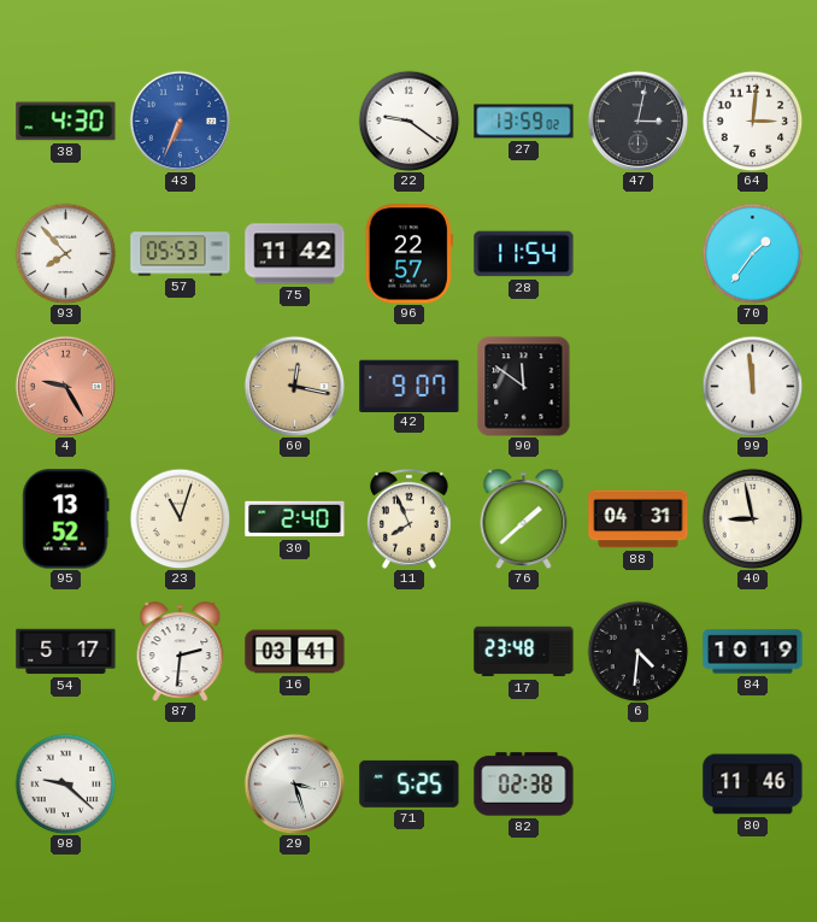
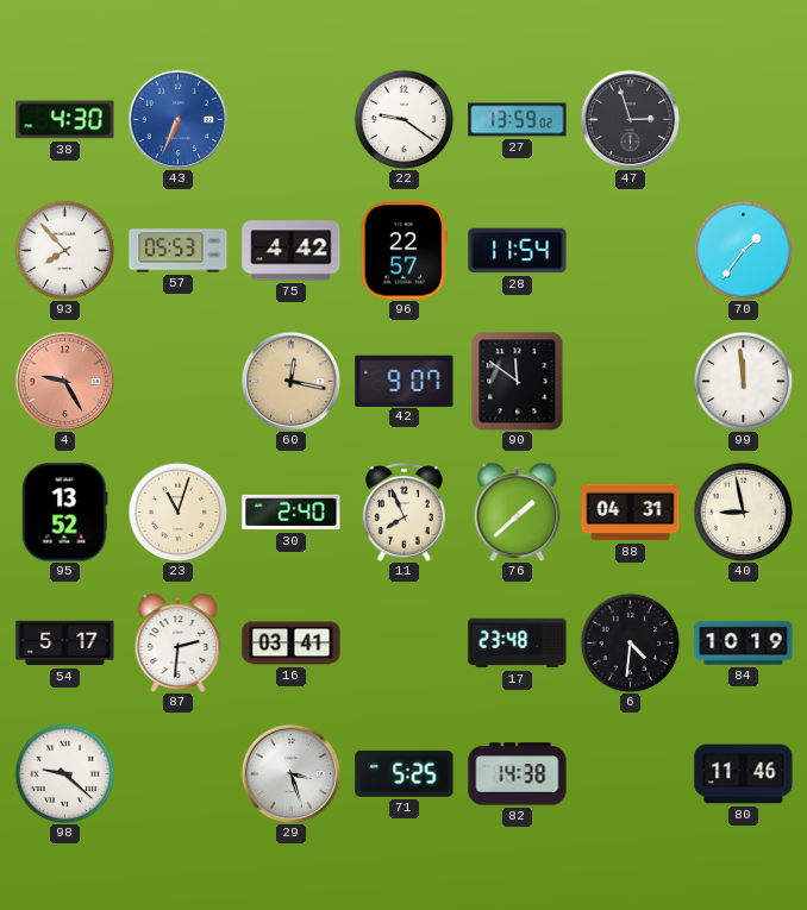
47: 3:02 -> 2:57
64: 3:01 -> none
75: 11:42 -> 4:42
82: 02:38 -> 14:38
